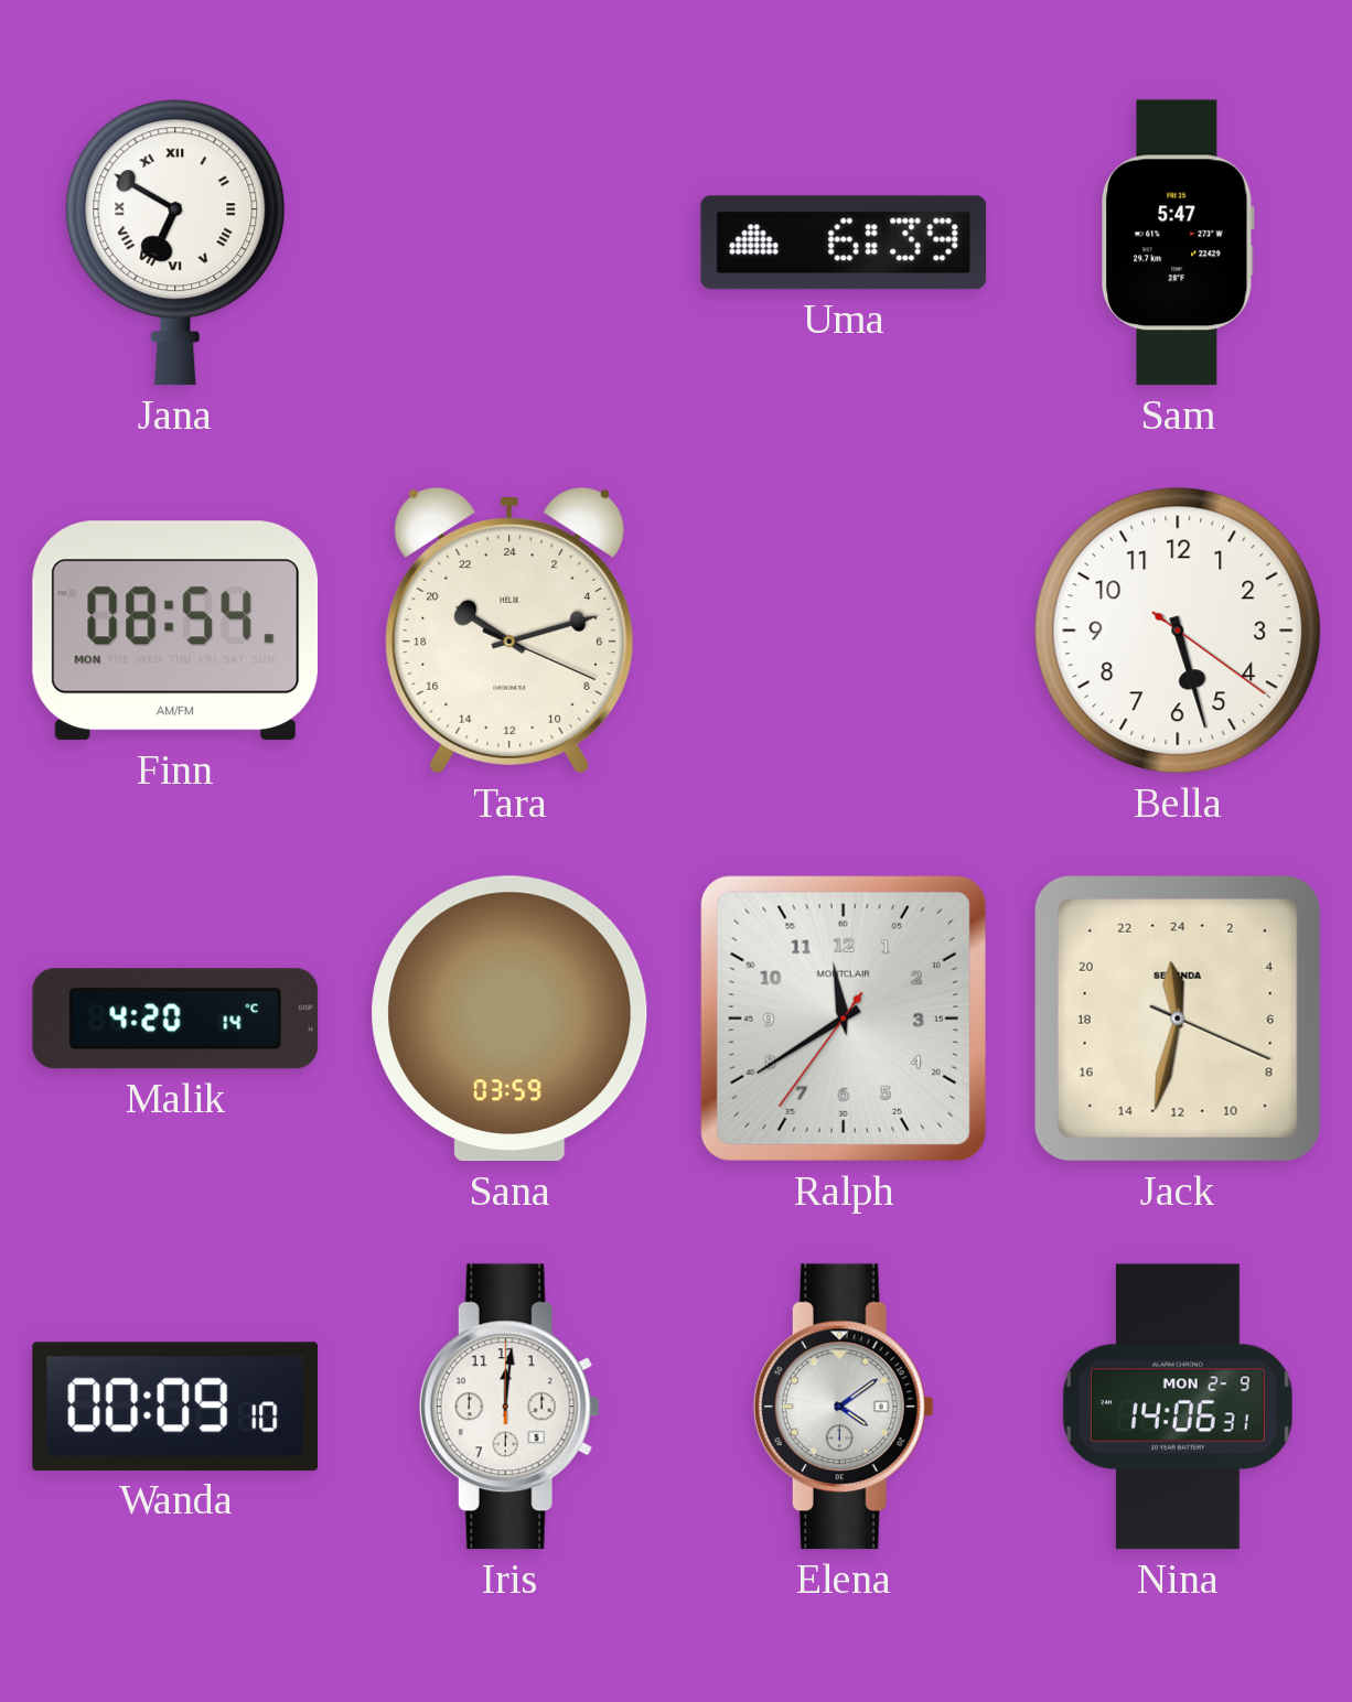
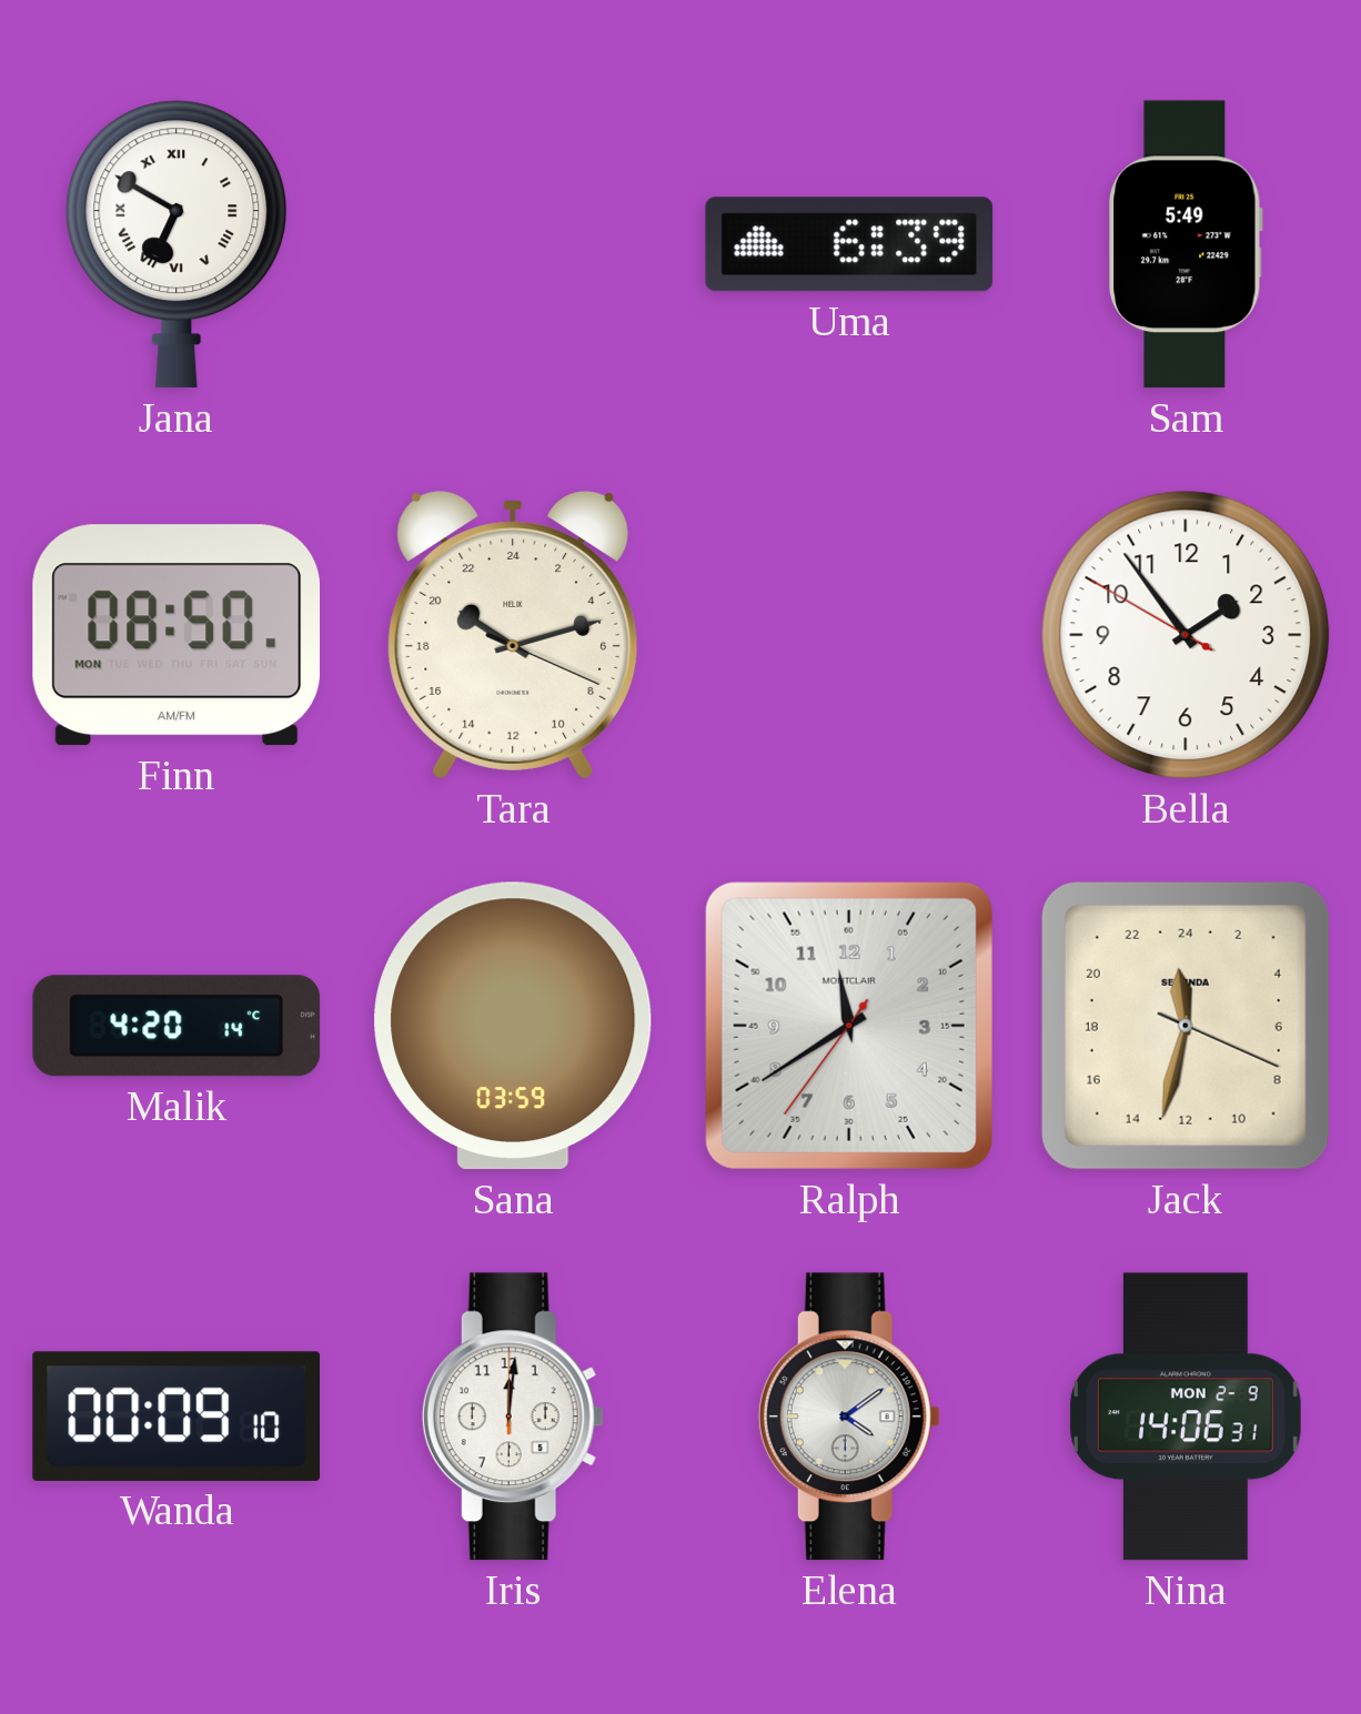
Sam: 5:47 -> 5:49
Finn: 08:54 -> 08:50
Bella: 5:27 -> 1:53
